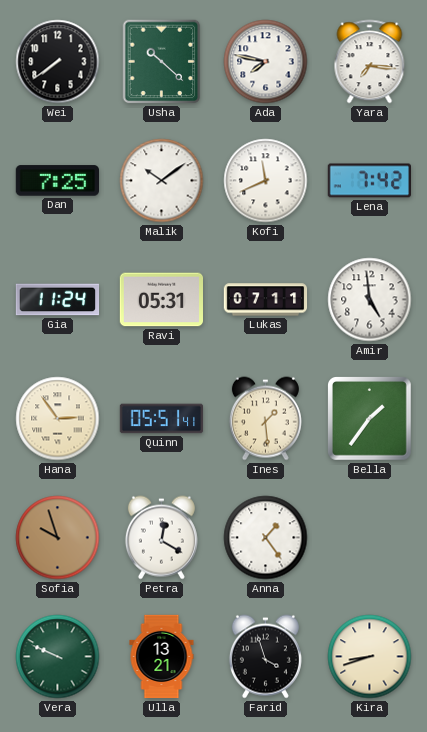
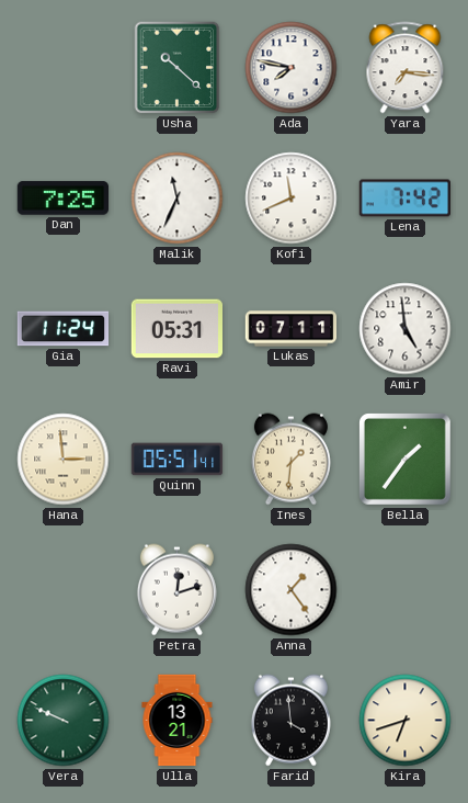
Wei: 7:39 -> none
Malik: 10:09 -> 11:34
Hana: 2:54 -> 2:59
Ines: 1:29 -> 1:31
Sofia: 9:57 -> none
Petra: 12:20 -> 12:12
Farid: 3:57 -> 3:59
Kira: 8:42 -> 6:42
